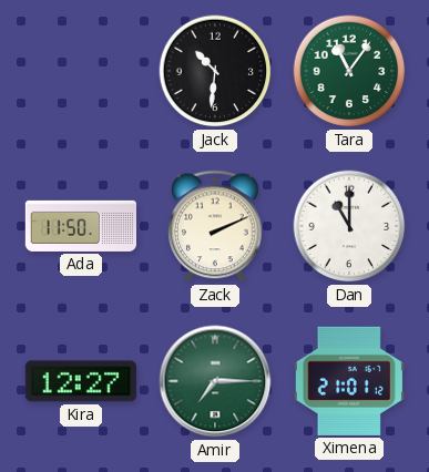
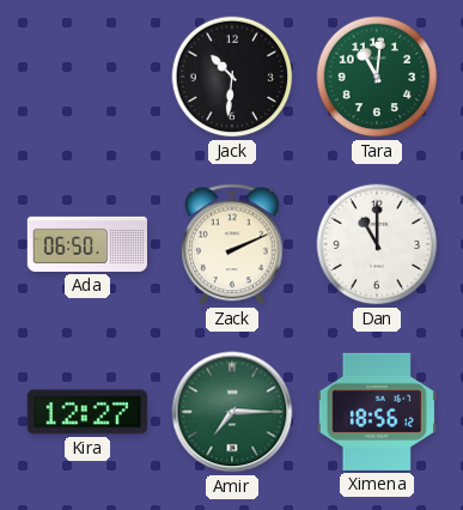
Tara: 11:06 -> 11:01
Ada: 11:50 -> 06:50
Ximena: 21:01 -> 18:56
